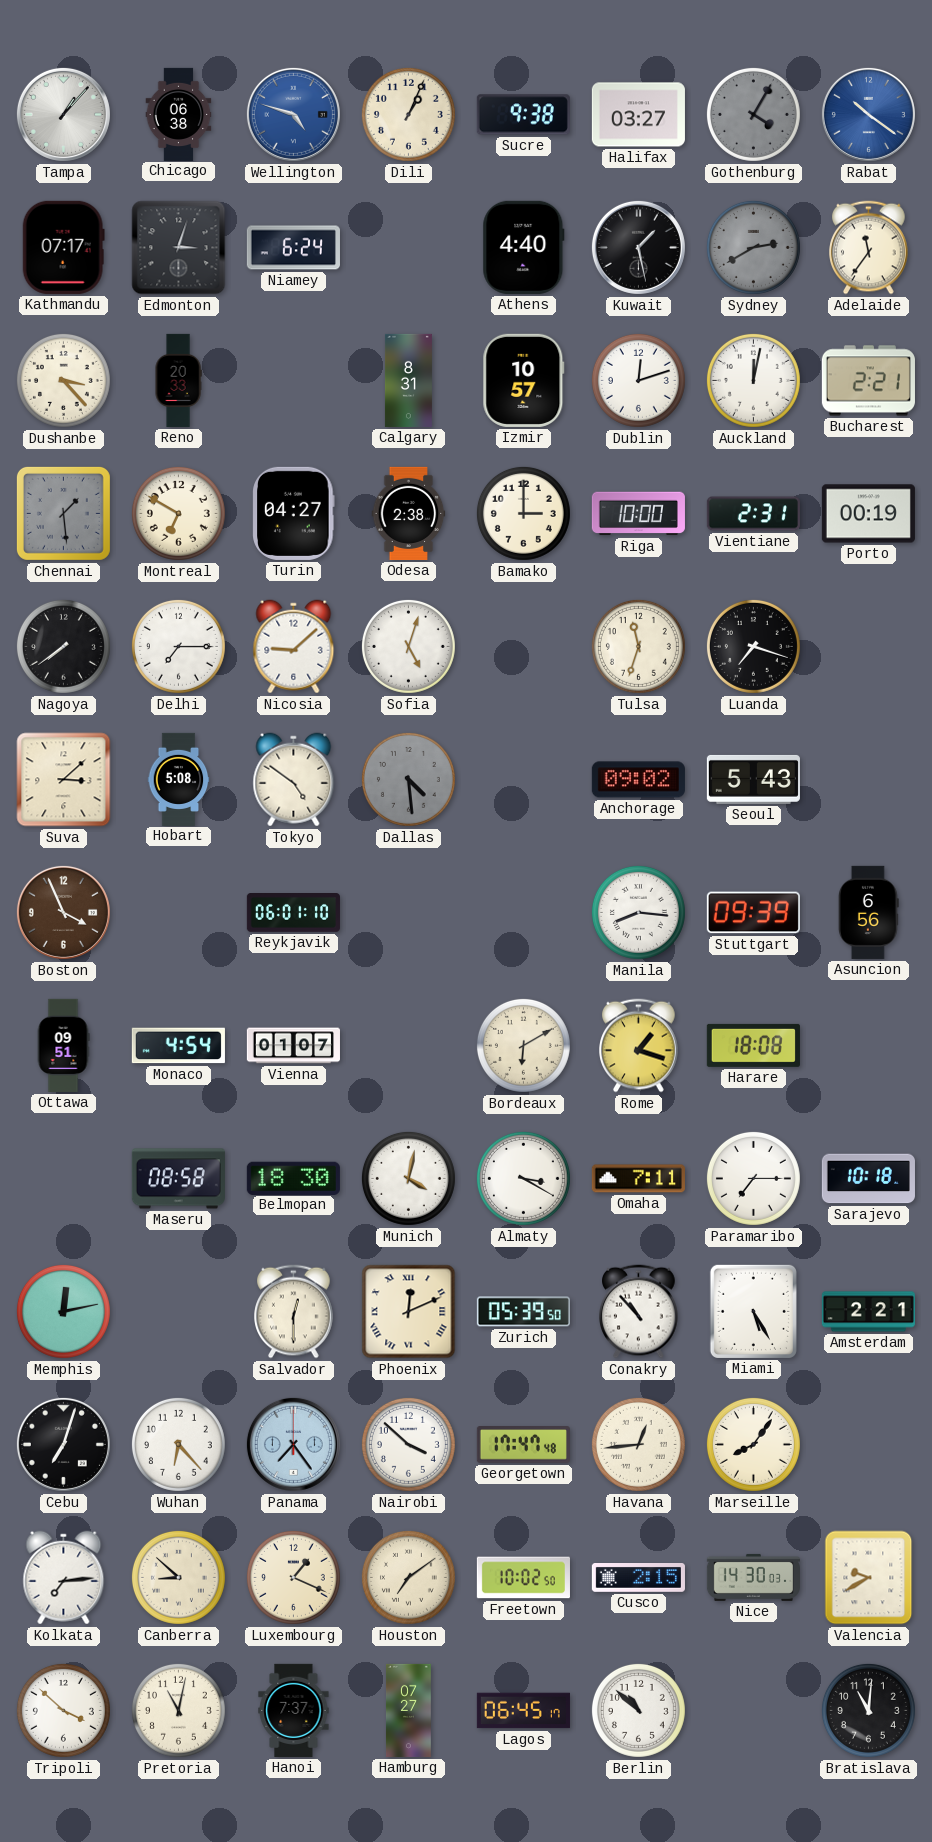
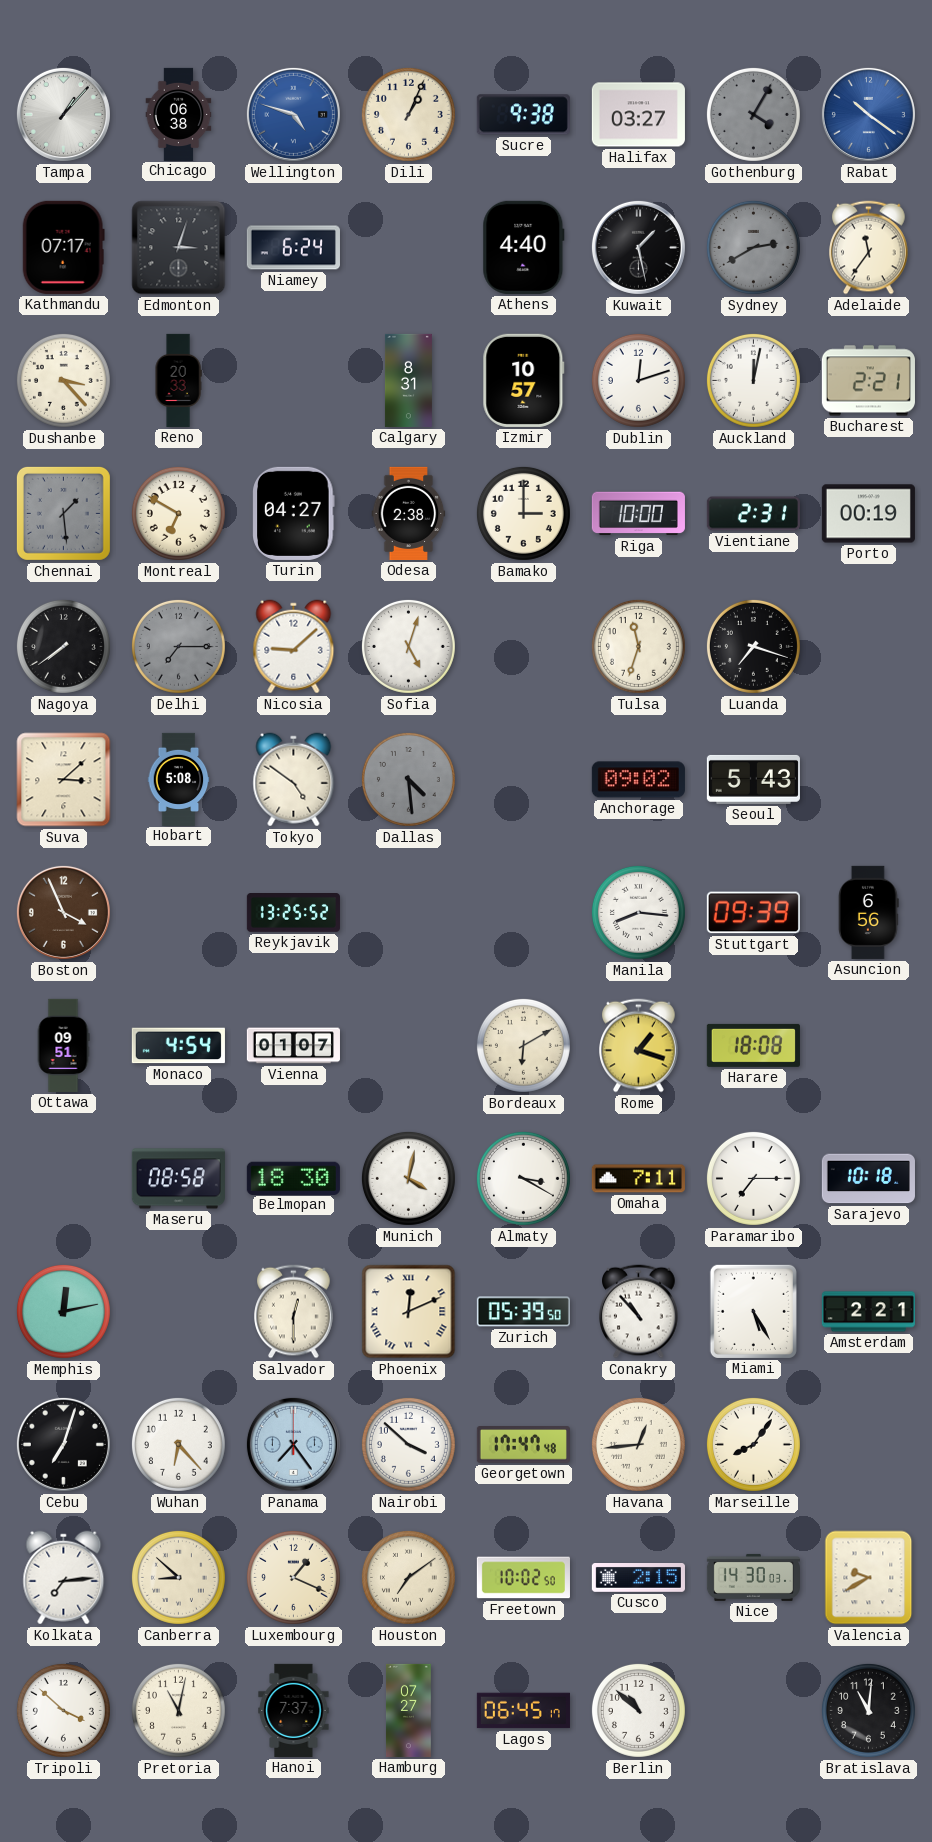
Delhi dial: white -> grey
Reykjavik: 06:01 -> 13:25
